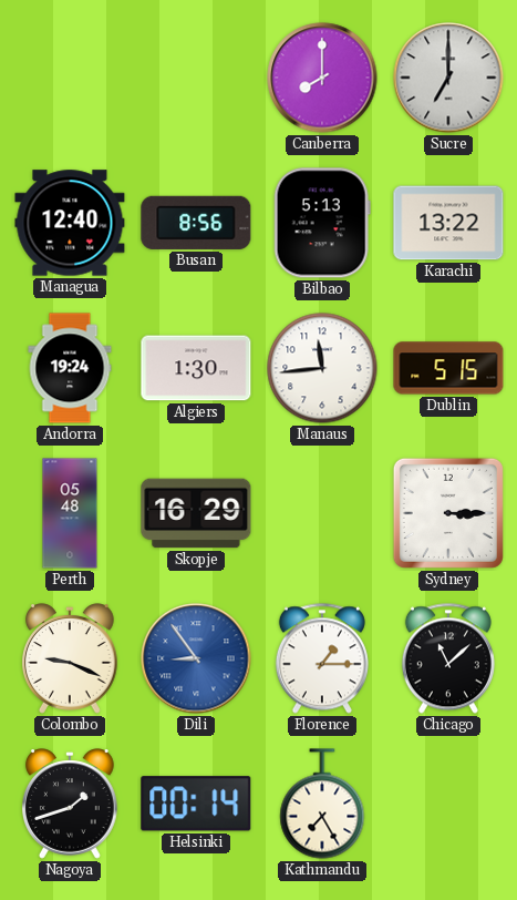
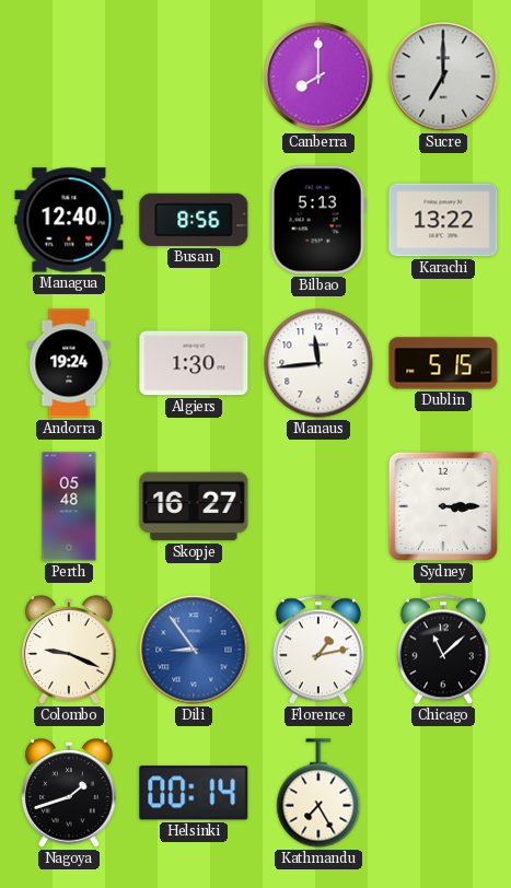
Skopje: 16:29 -> 16:27
Florence: 1:15 -> 1:13
